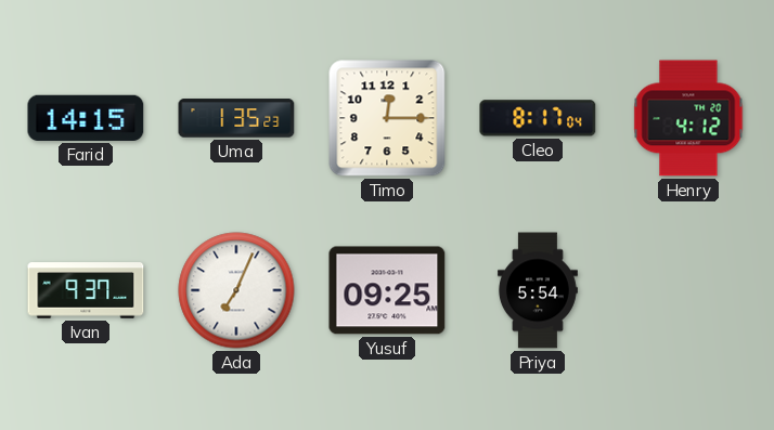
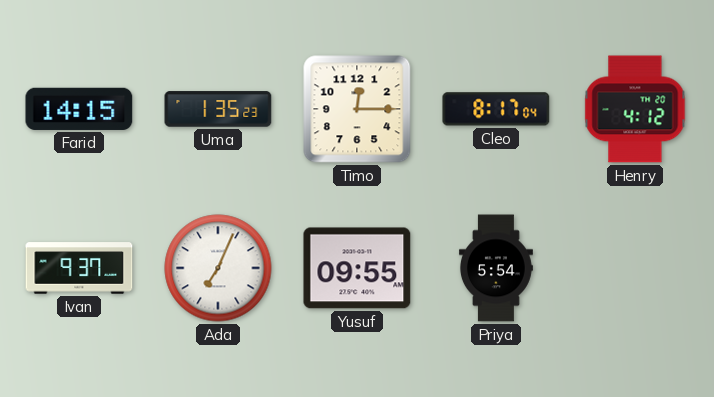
Yusuf: 09:25 -> 09:55
